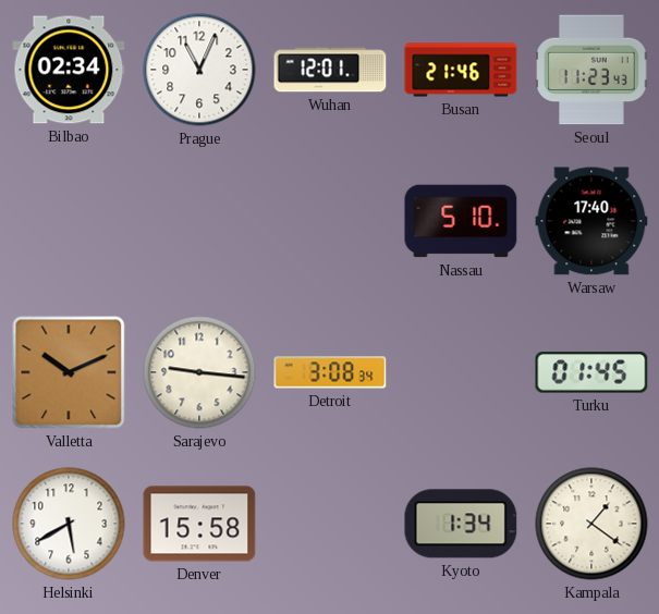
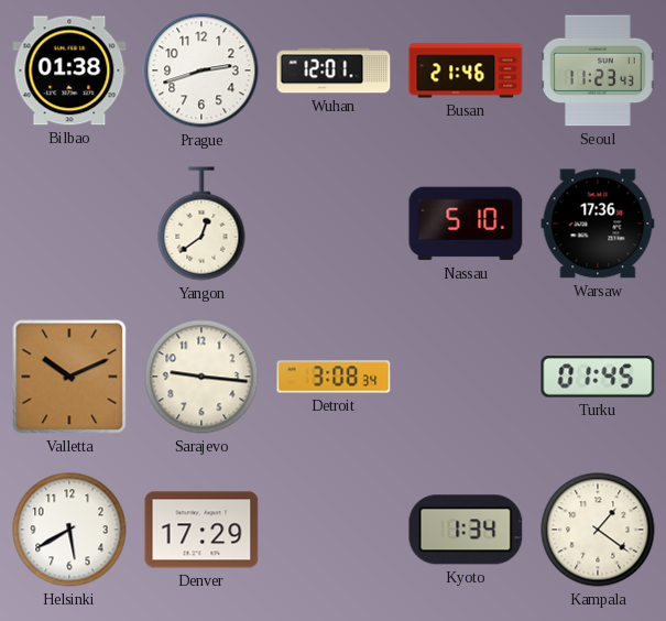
Bilbao: 02:34 -> 01:38
Prague: 11:04 -> 2:42
Yangon: none -> 12:39
Warsaw: 17:40 -> 17:36
Denver: 15:58 -> 17:29
